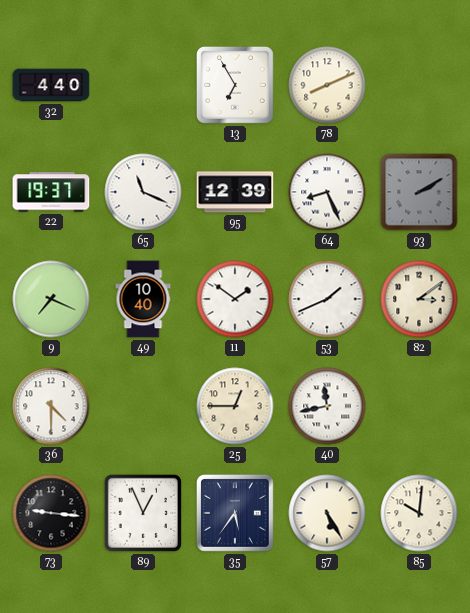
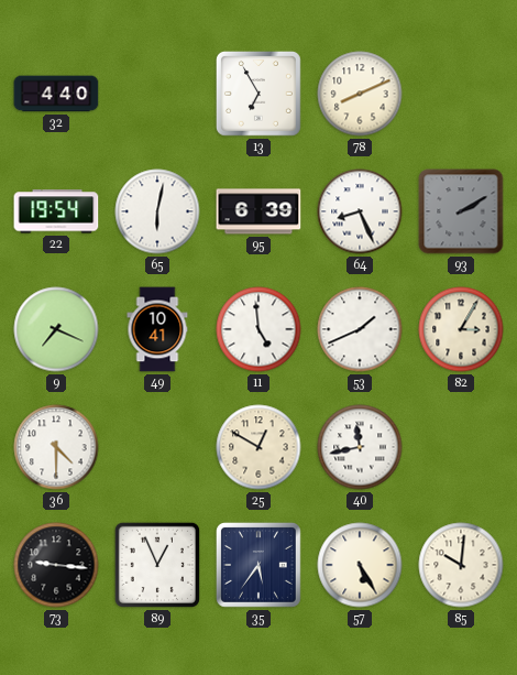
22: 19:37 -> 19:54
65: 11:19 -> 6:02
95: 12:39 -> 6:39
49: 10:40 -> 10:41
11: 1:51 -> 4:59
82: 3:09 -> 3:05
25: 12:45 -> 12:50
